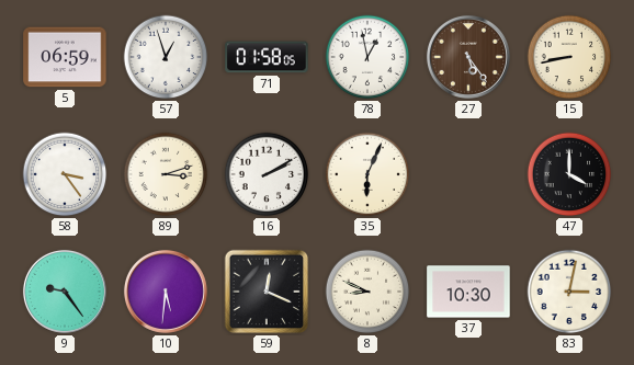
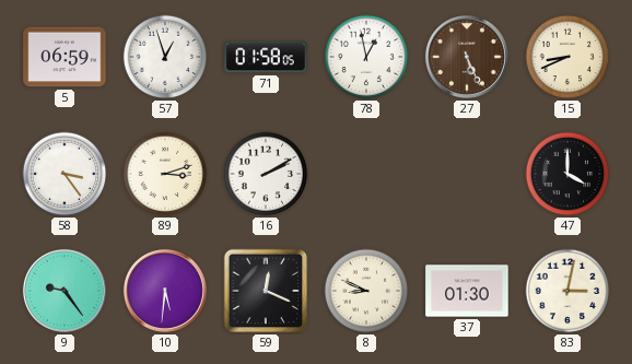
27: 5:24 -> 5:26
15: 8:43 -> 8:41
35: 6:04 -> none
37: 10:30 -> 01:30
